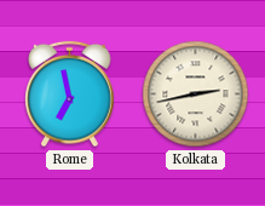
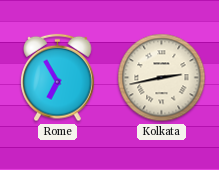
Rome: 6:58 -> 6:55
